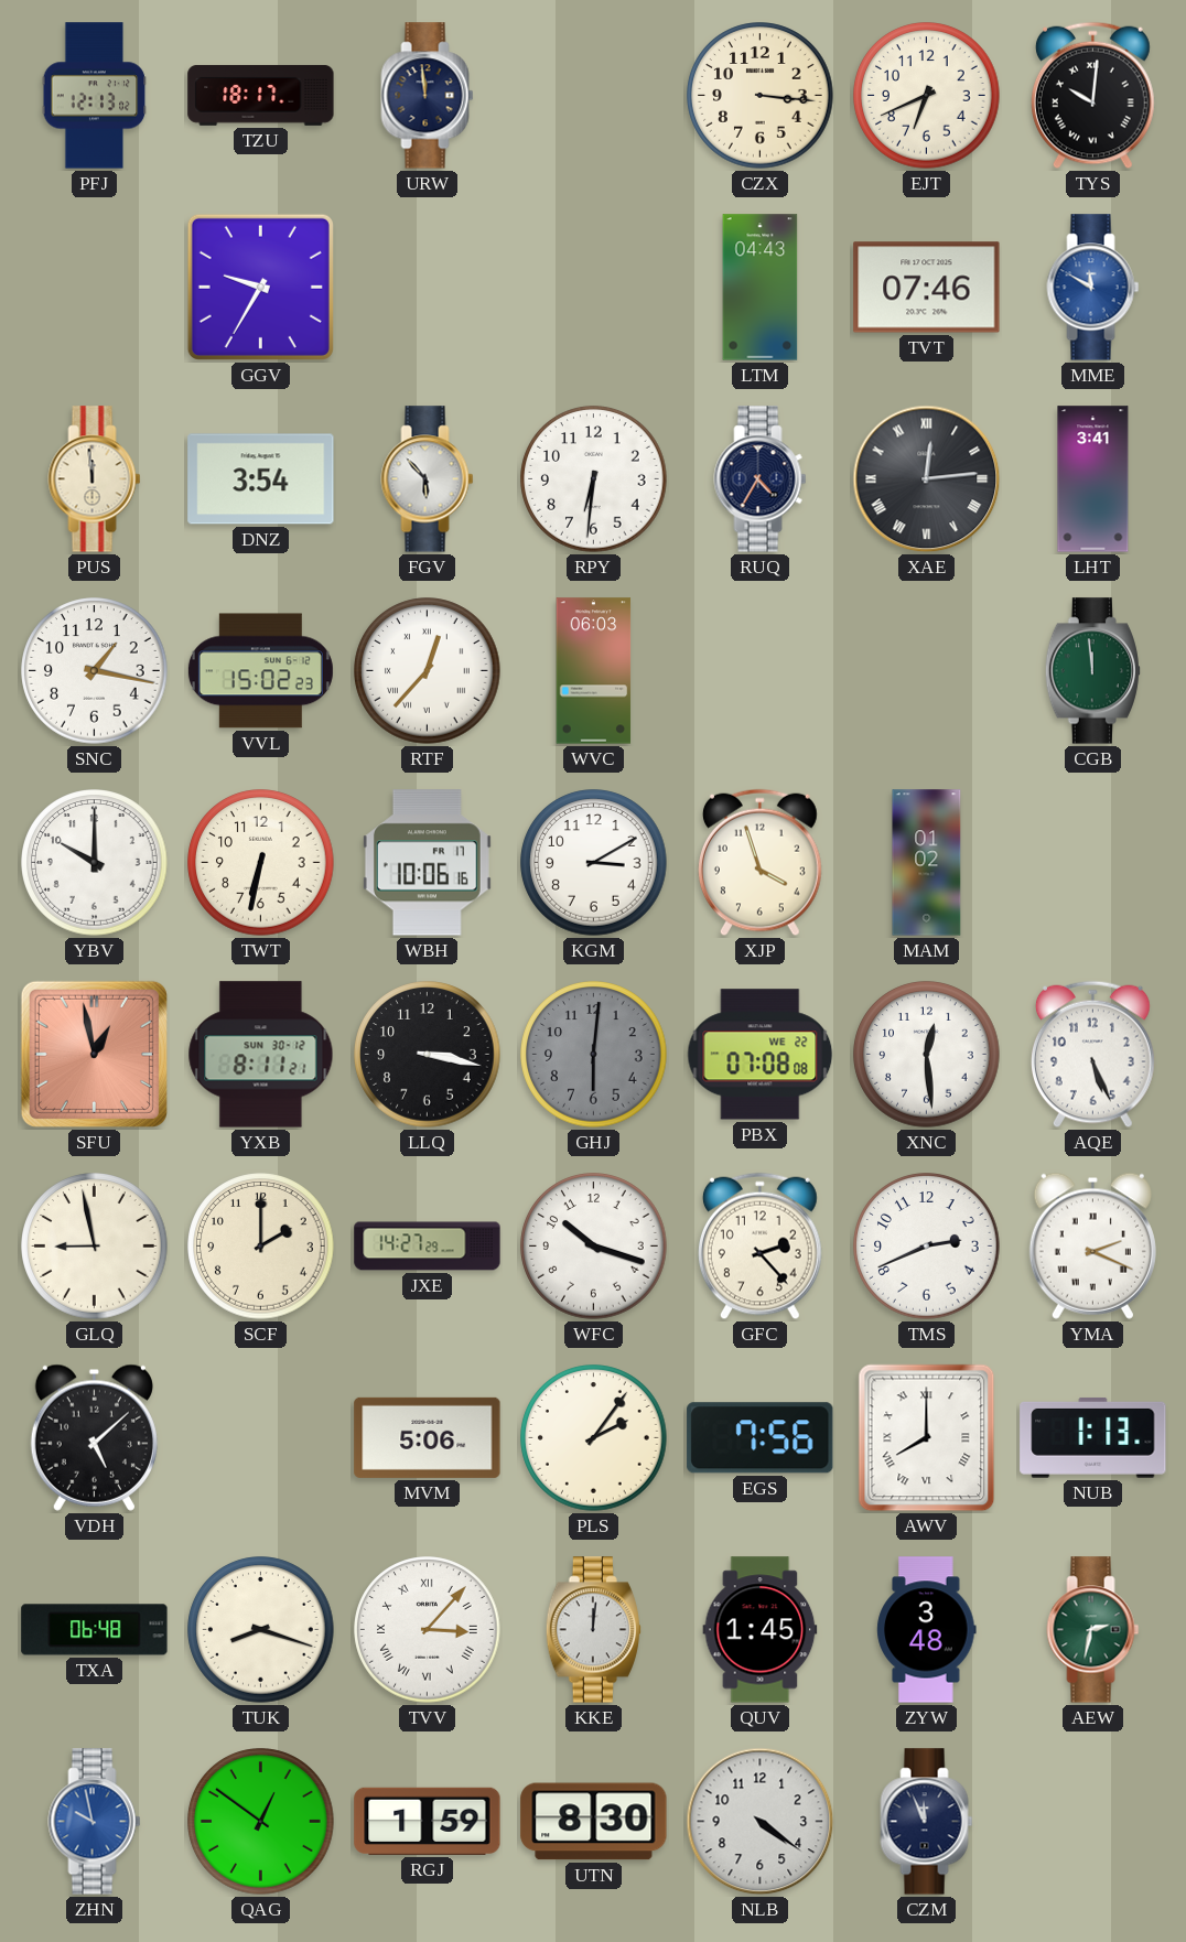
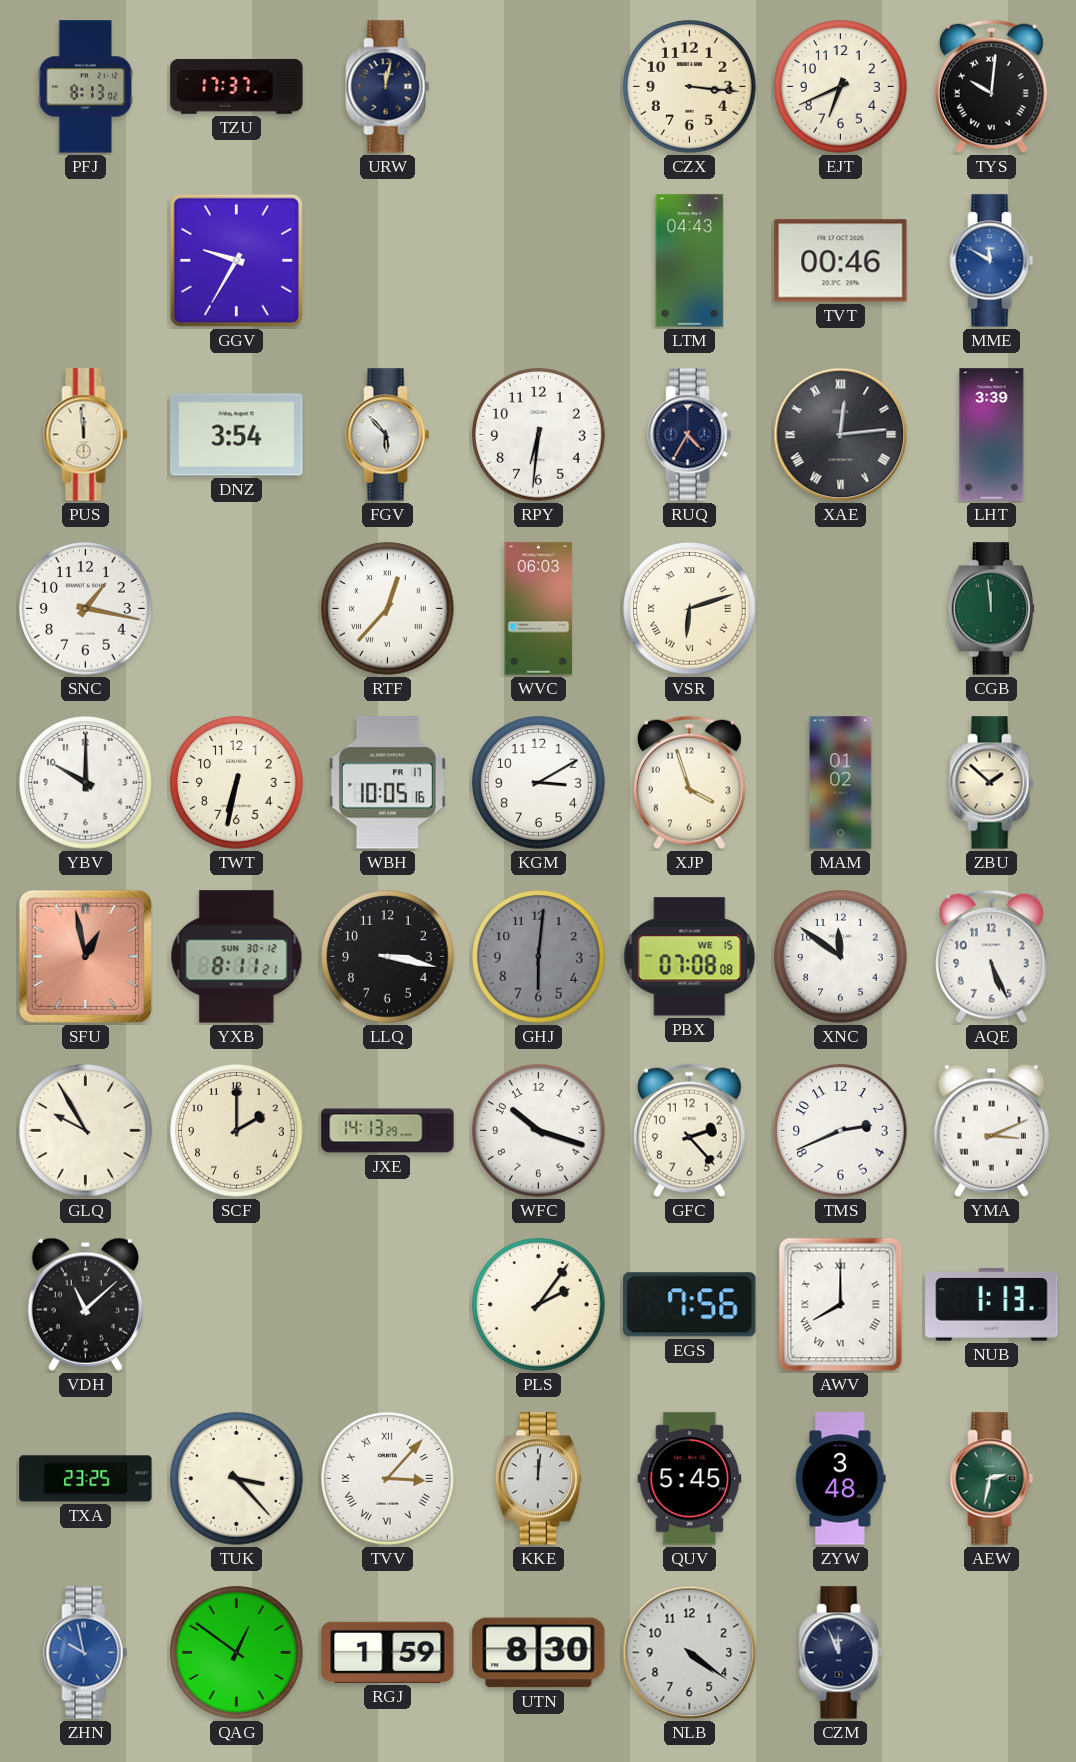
PFJ: 12:13 -> 8:13
TZU: 18:17 -> 17:37
URW: 11:59 -> 12:02
TVT: 07:46 -> 00:46
LHT: 3:41 -> 3:39
VVL: 15:02 -> none
VSR: none -> 6:12
WBH: 10:06 -> 10:05
ZBU: none -> 1:52
PBX date: WE 22 -> WE 15
XNC: 12:29 -> 11:51
GLQ: 8:58 -> 9:55
JXE: 14:27 -> 14:13
YMA: 2:19 -> 3:11
VDH: 5:08 -> 11:08
MVM: 5:06 -> none
TXA: 06:48 -> 23:25
TUK: 8:18 -> 3:23
QUV: 1:45 -> 5:45
